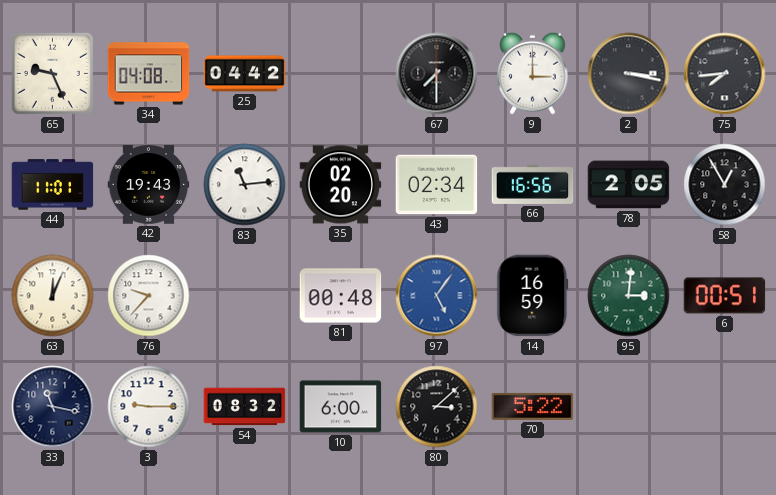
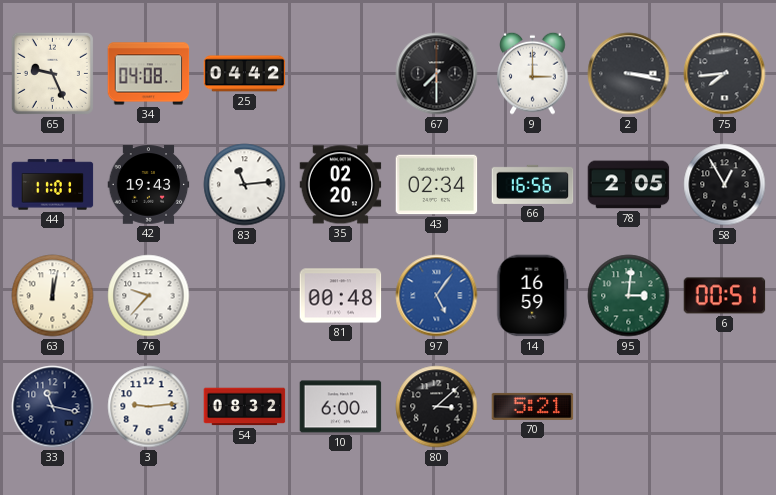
63: 12:04 -> 12:02
3: 9:15 -> 9:14
70: 5:22 -> 5:21
